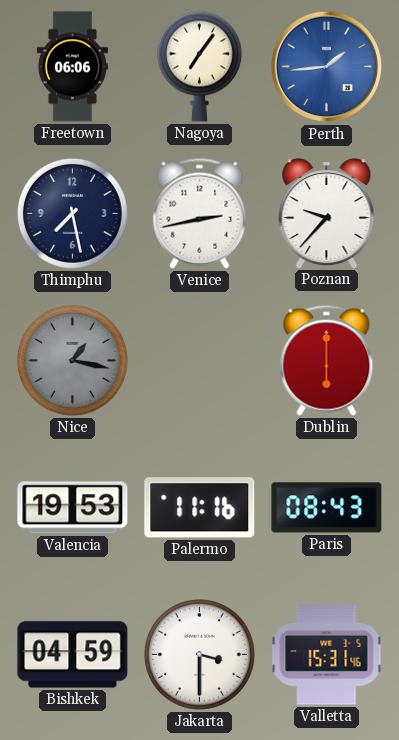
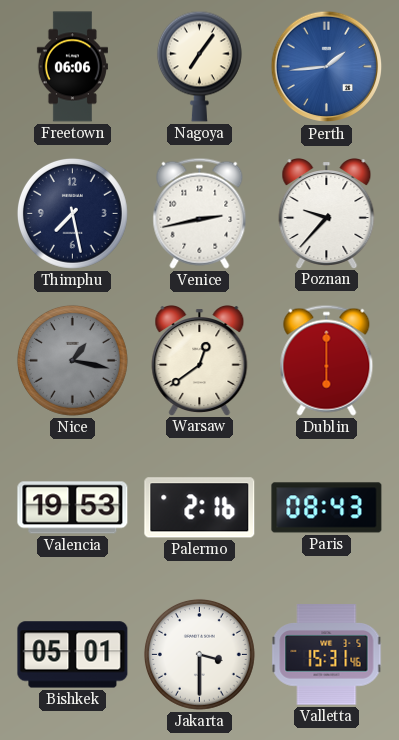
Warsaw: none -> 12:39
Palermo: 11:16 -> 2:16
Bishkek: 04:59 -> 05:01
